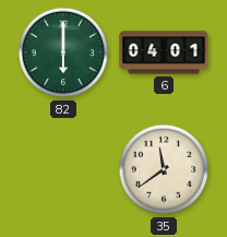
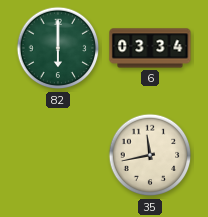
6: 04:01 -> 03:34
35: 11:39 -> 11:43
